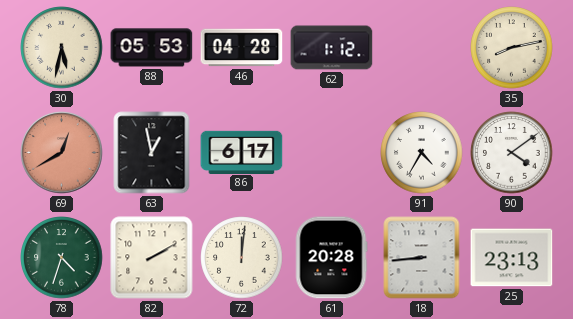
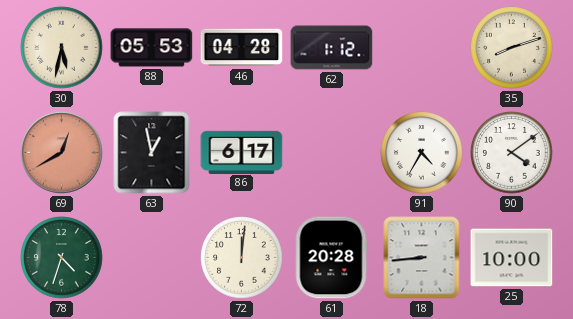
35: 8:13 -> 8:12
82: 2:10 -> none
25: 23:13 -> 10:00
